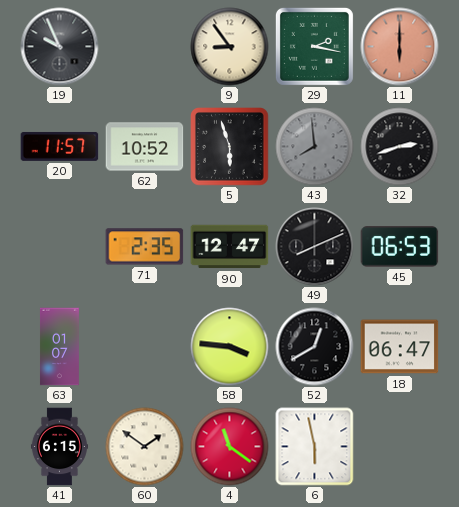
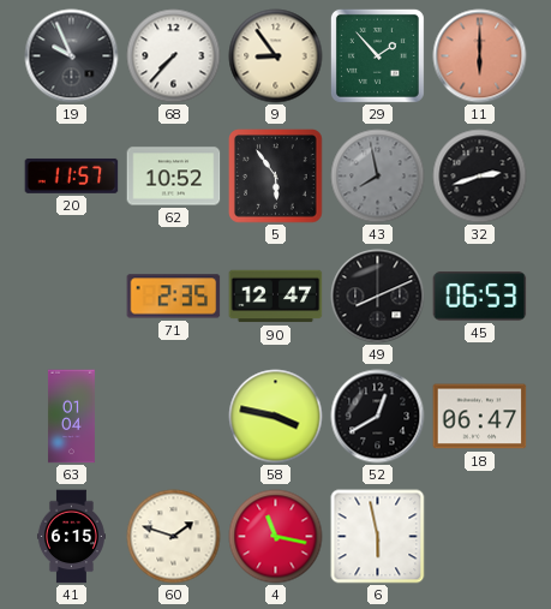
68: none -> 7:37
29: 2:17 -> 1:53
5: 5:57 -> 5:54
43: 7:59 -> 7:58
63: 01:07 -> 01:04
58: 3:46 -> 3:47
60: 1:51 -> 1:48
4: 11:21 -> 11:17
